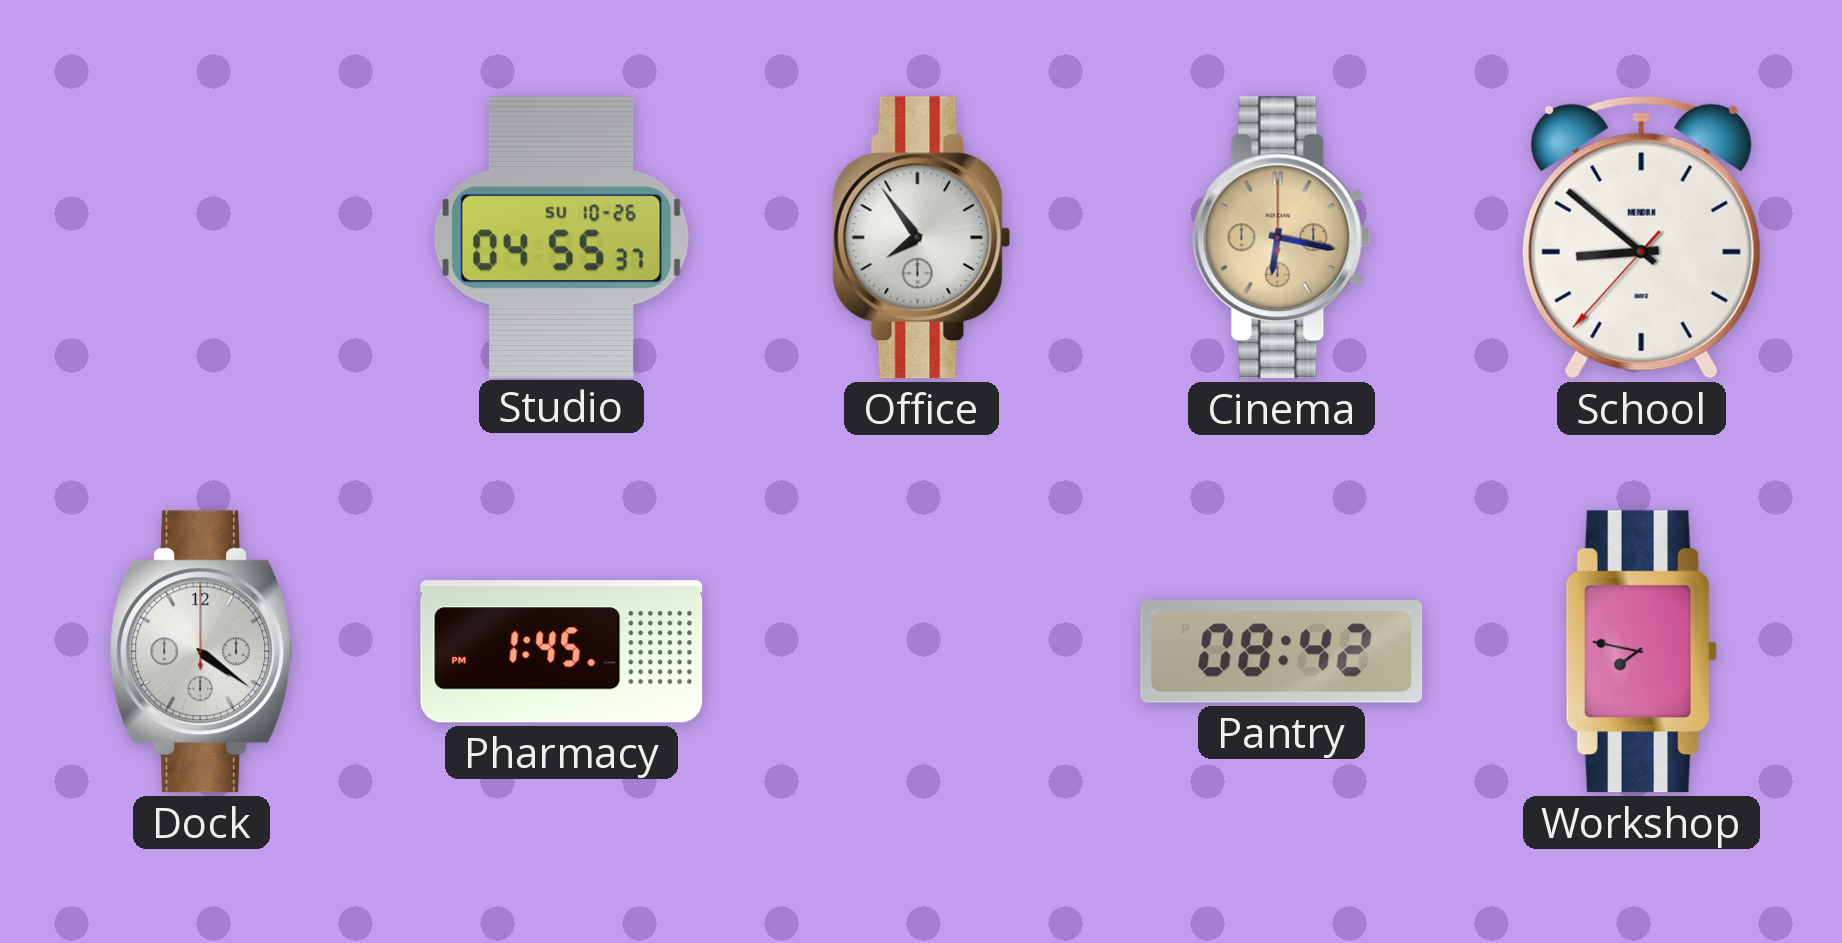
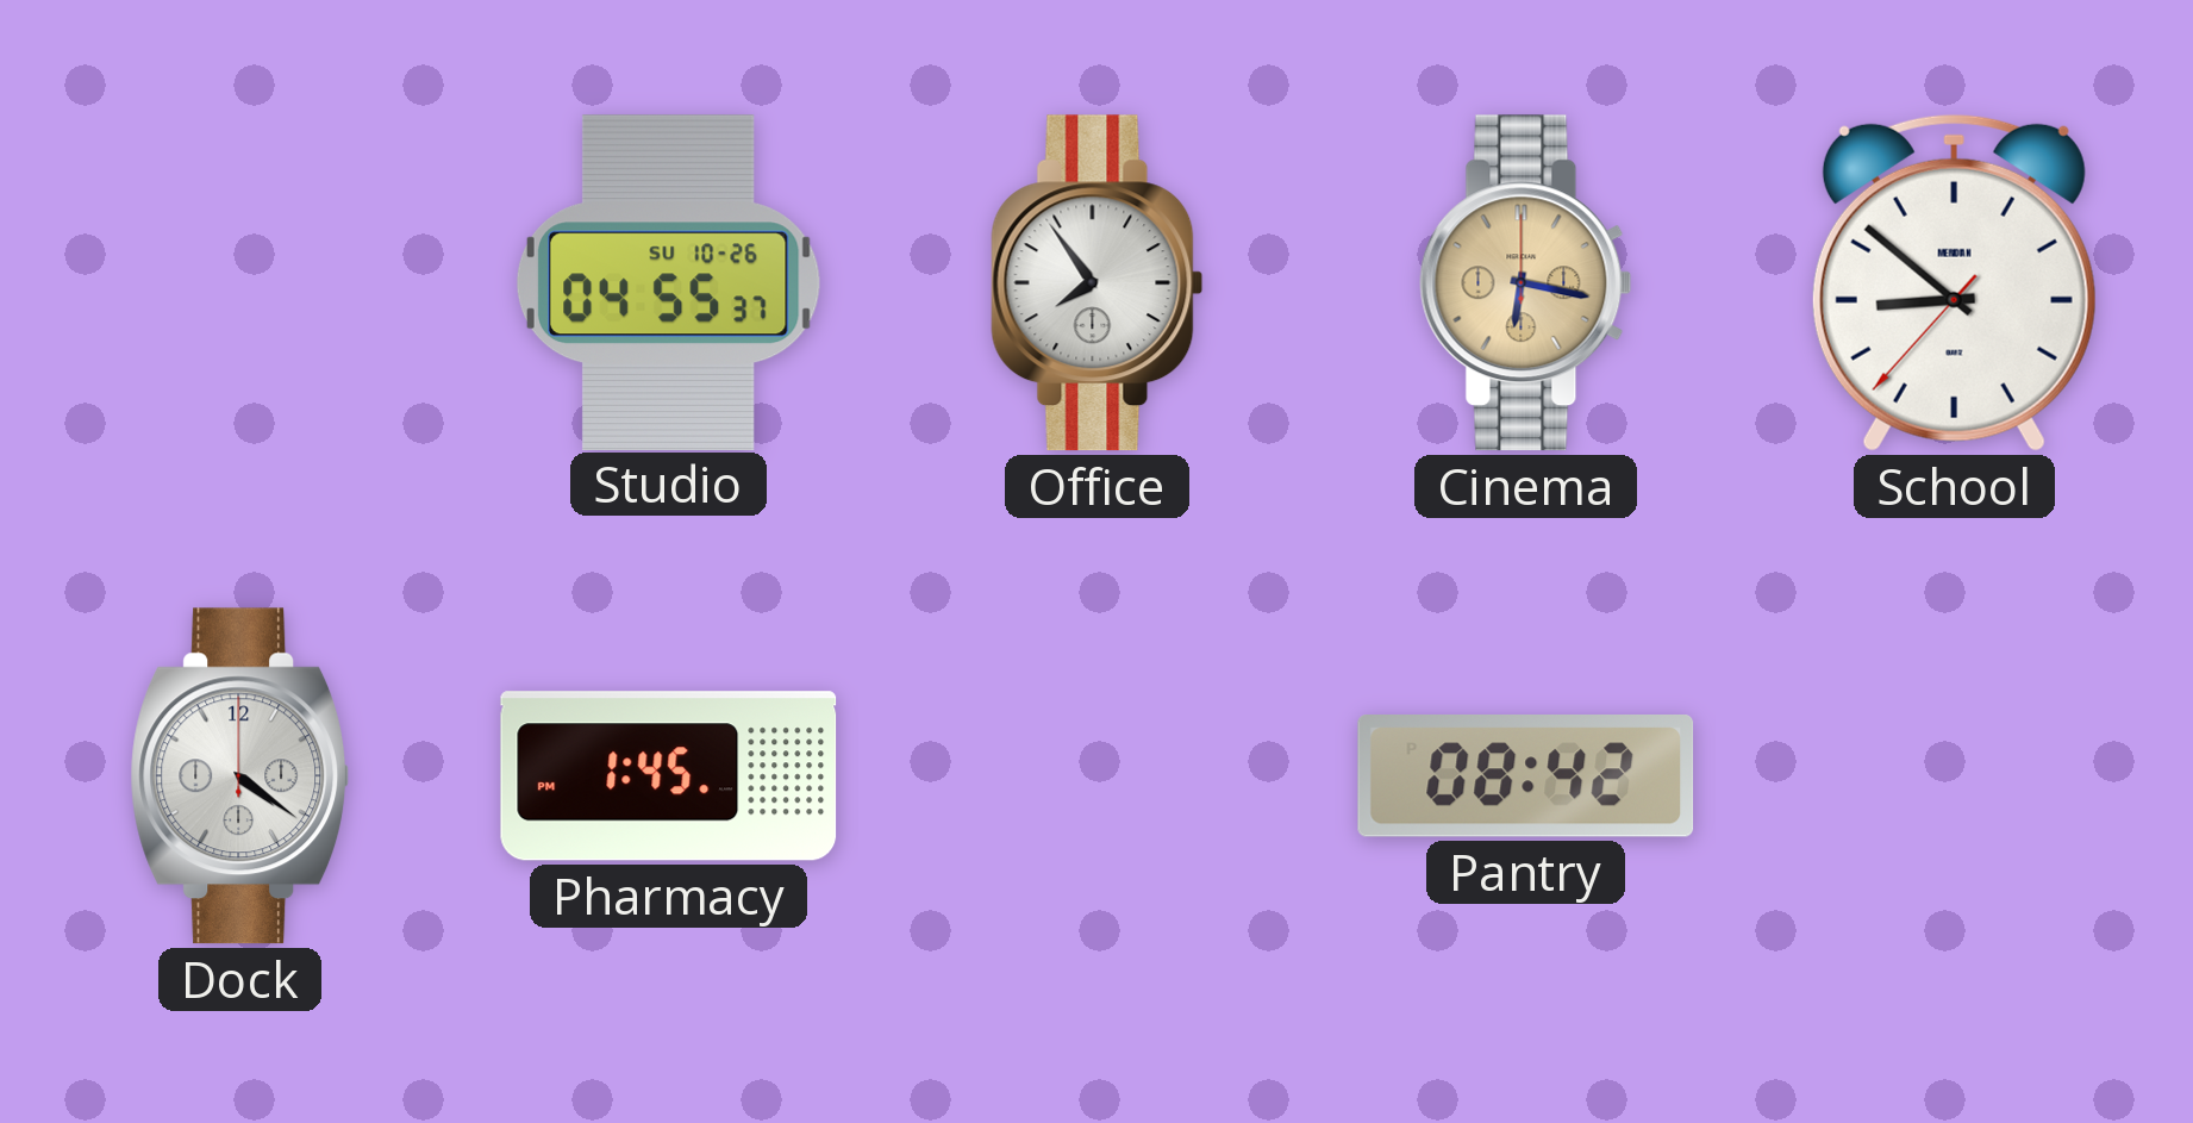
Workshop: 7:47 -> none
